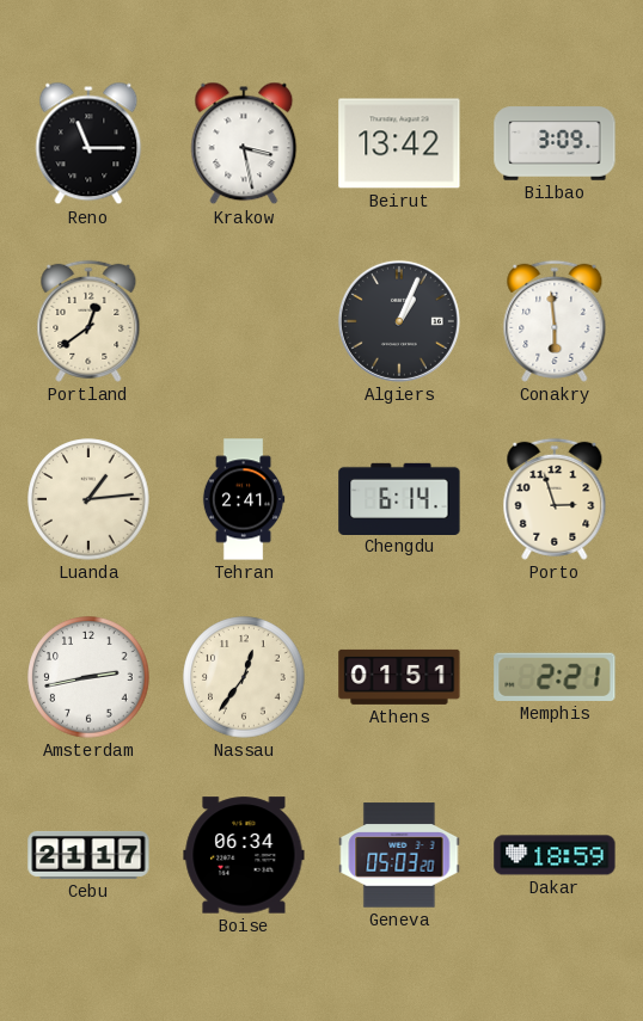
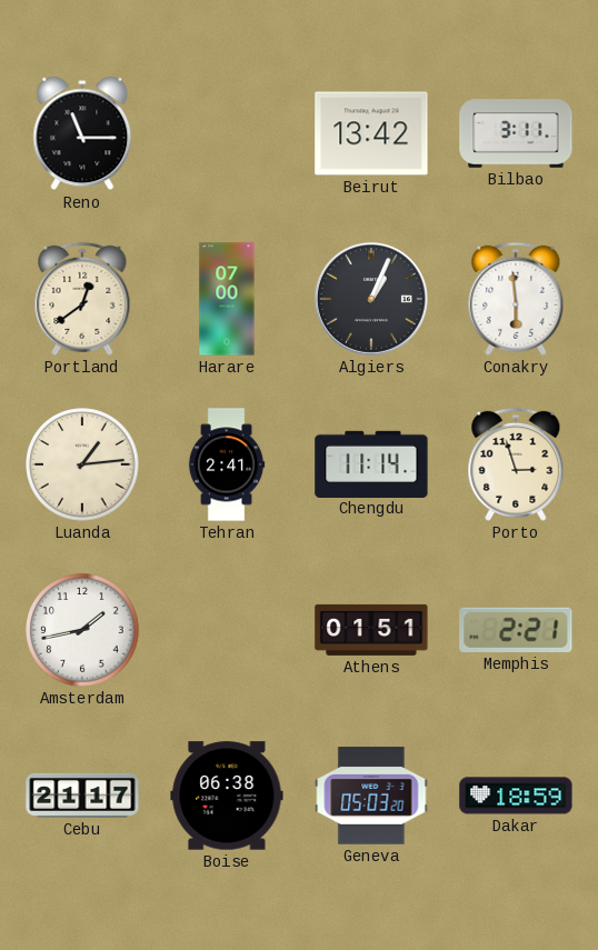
Krakow: 3:28 -> none
Bilbao: 3:09 -> 3:11
Harare: none -> 07:00
Chengdu: 6:14 -> 11:14
Amsterdam: 2:43 -> 1:43
Nassau: 12:36 -> none
Boise: 06:34 -> 06:38
